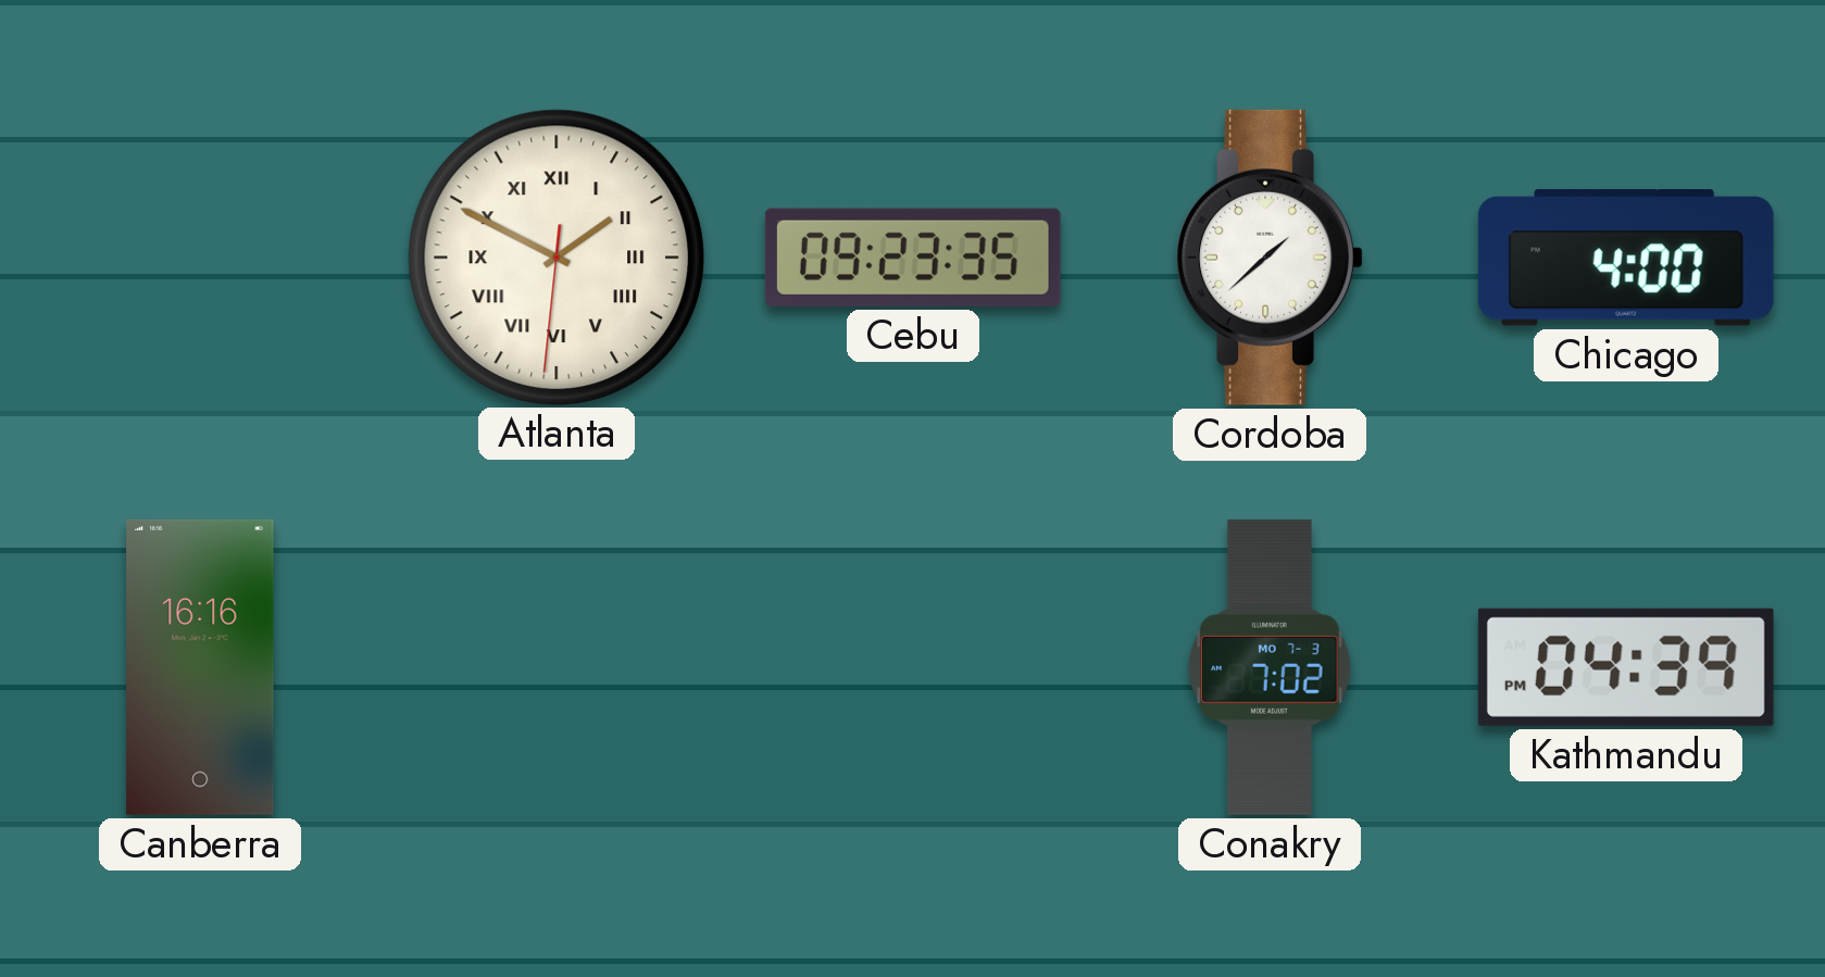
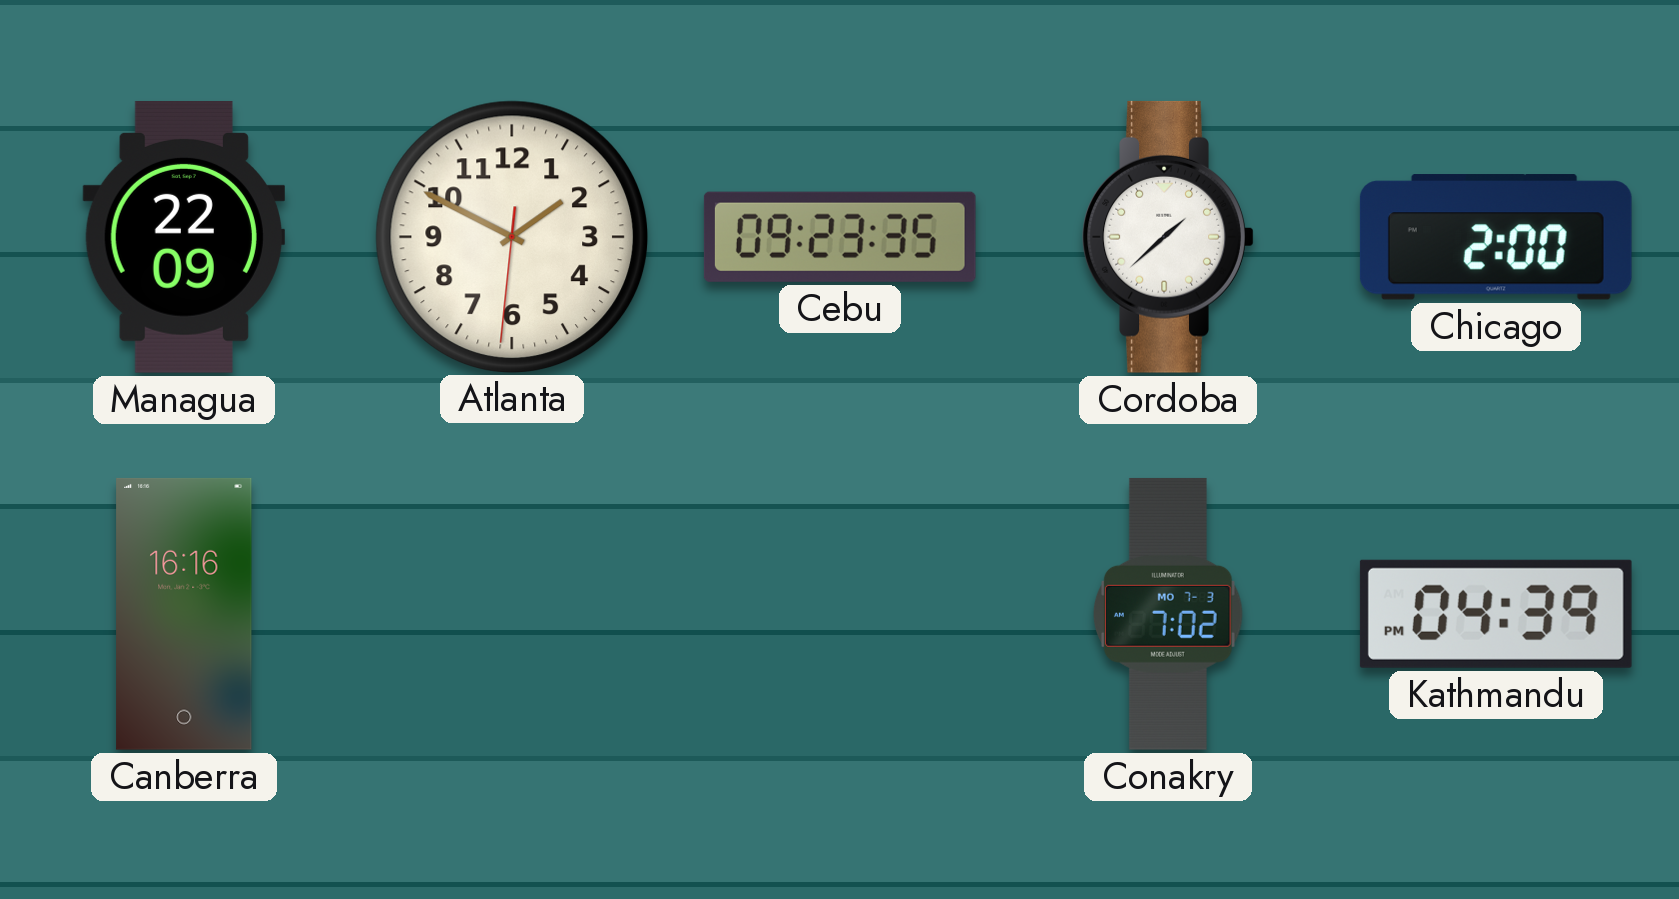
Managua: none -> 22:09
Atlanta numerals: Roman -> Arabic
Chicago: 4:00 -> 2:00
